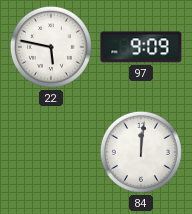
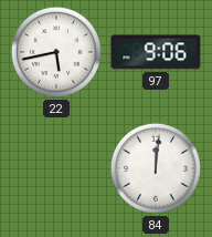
22: 5:47 -> 5:43
97: 9:09 -> 9:06
